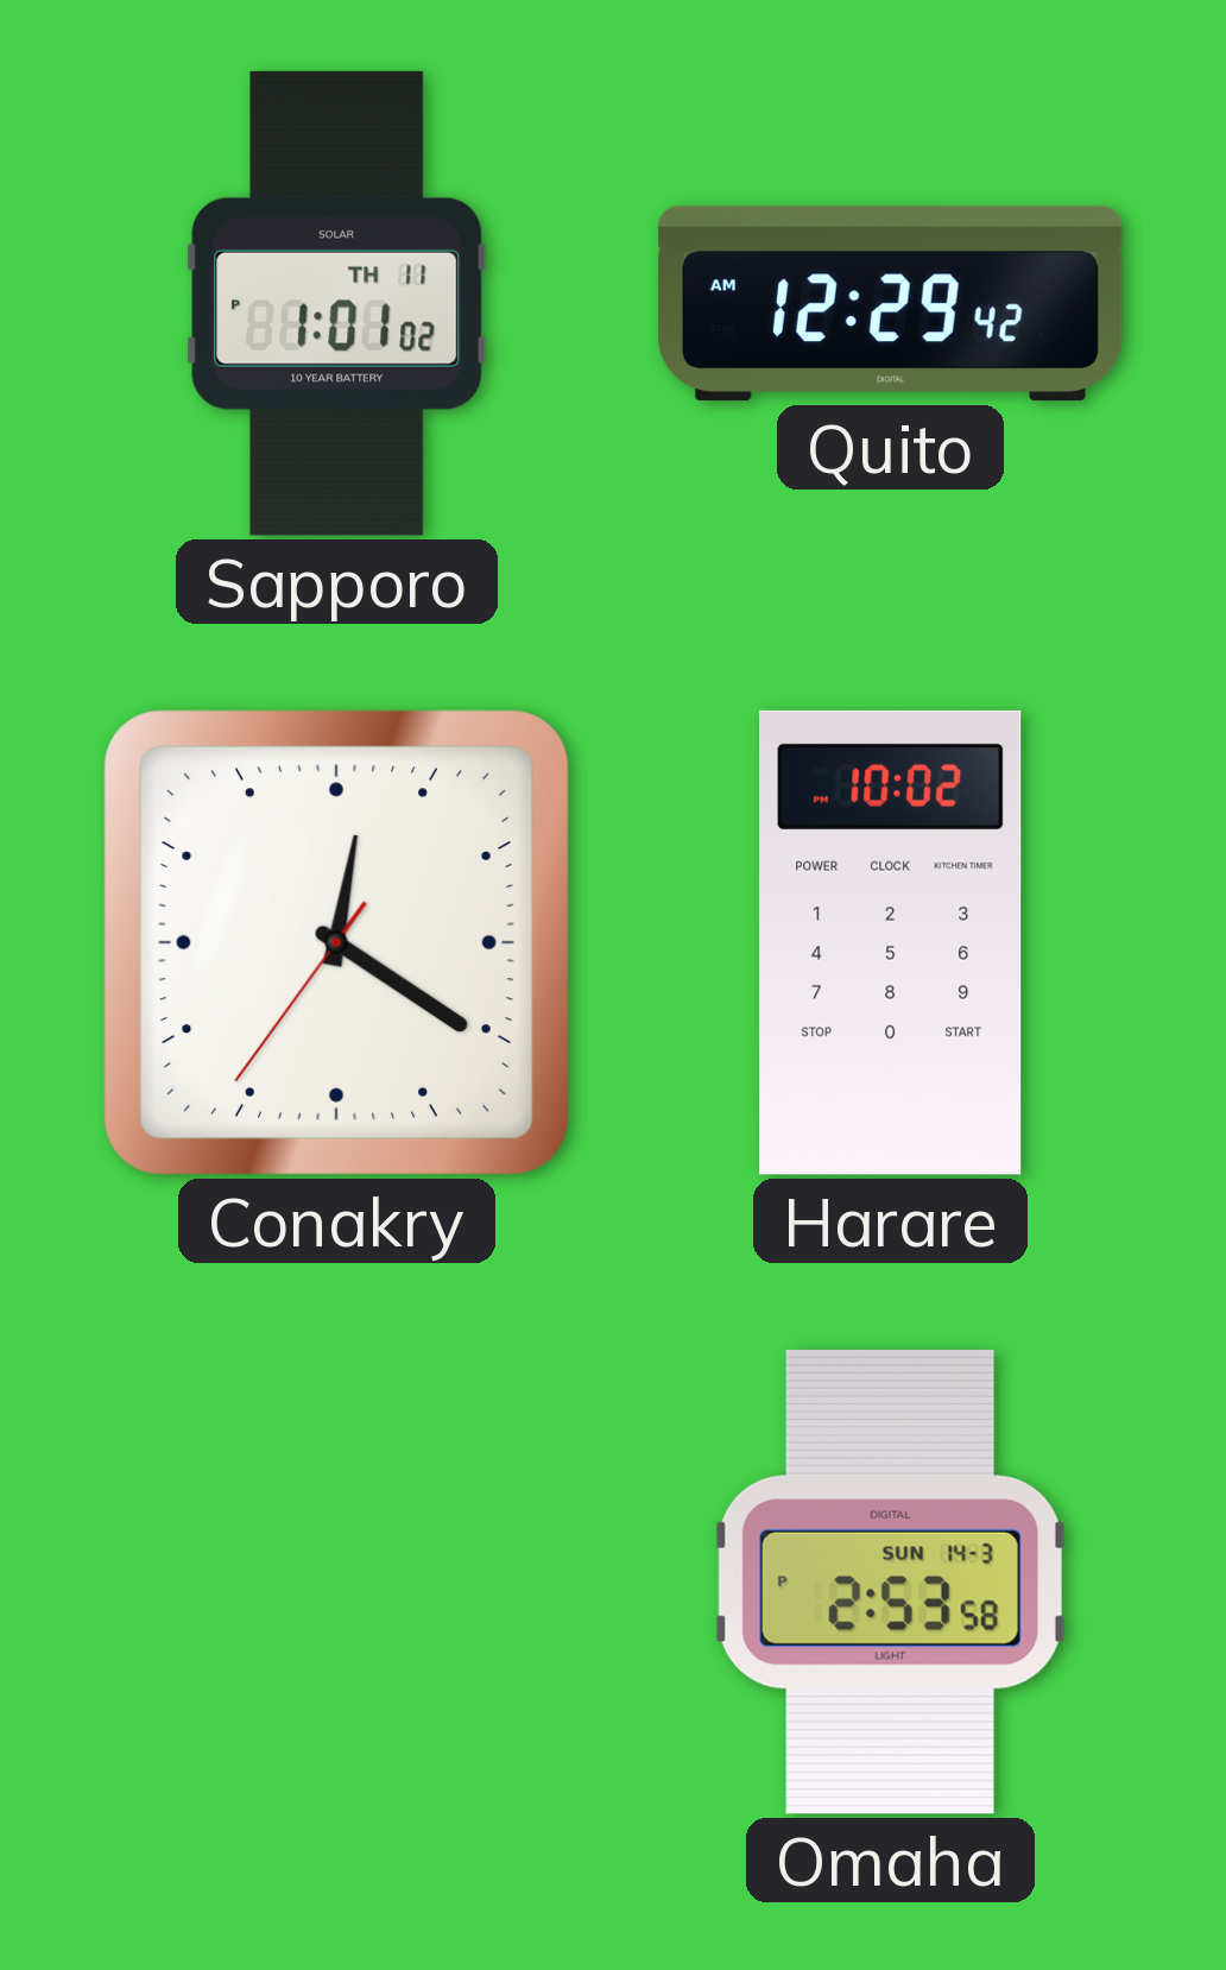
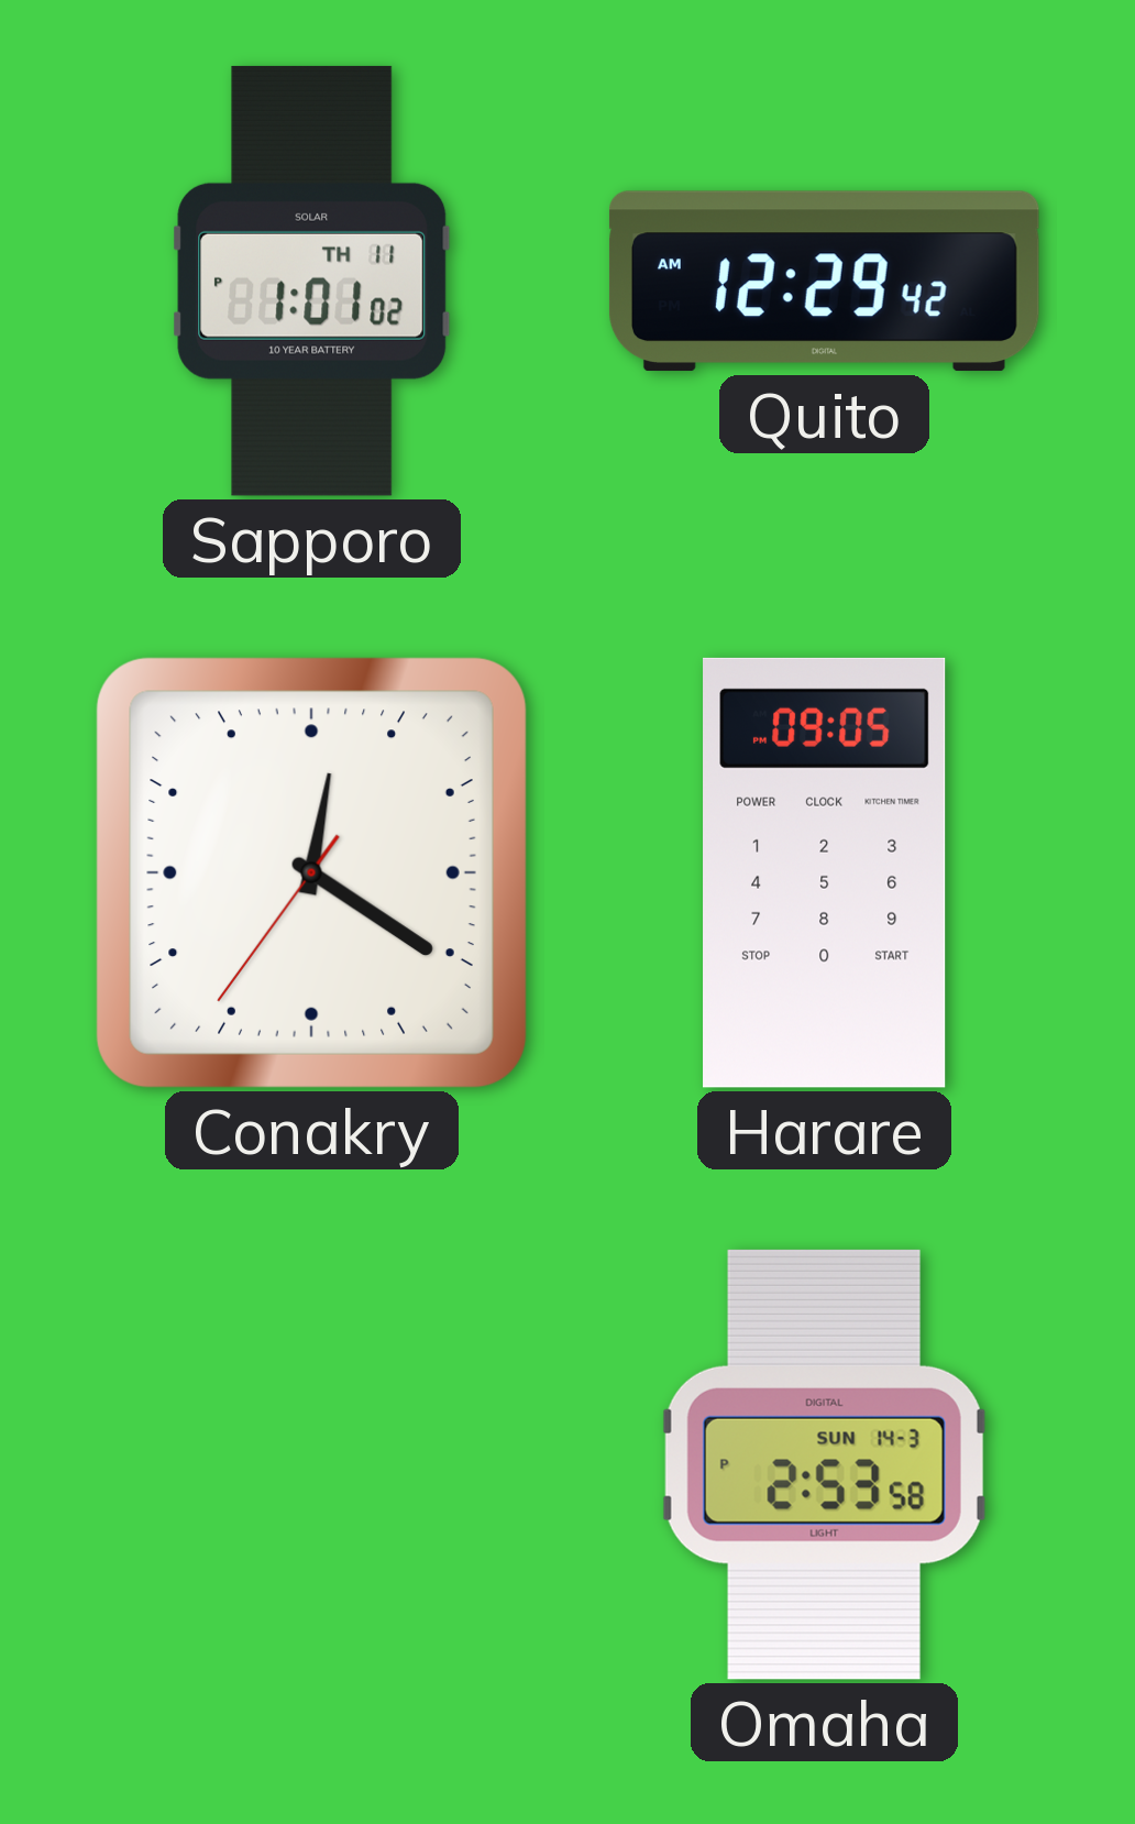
Harare: 10:02 -> 09:05
